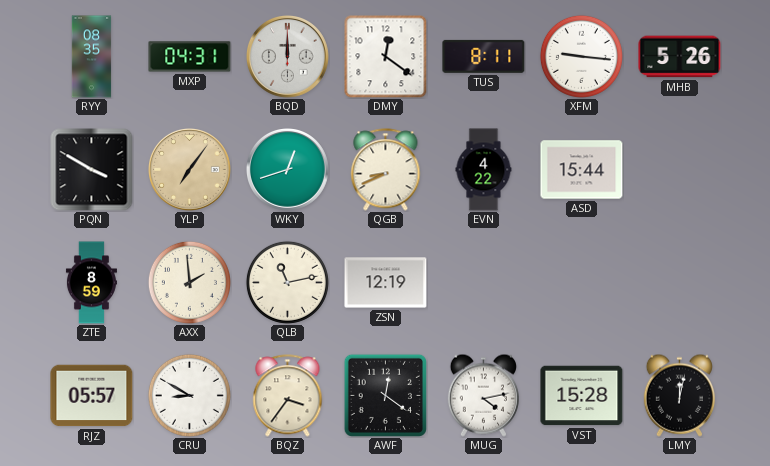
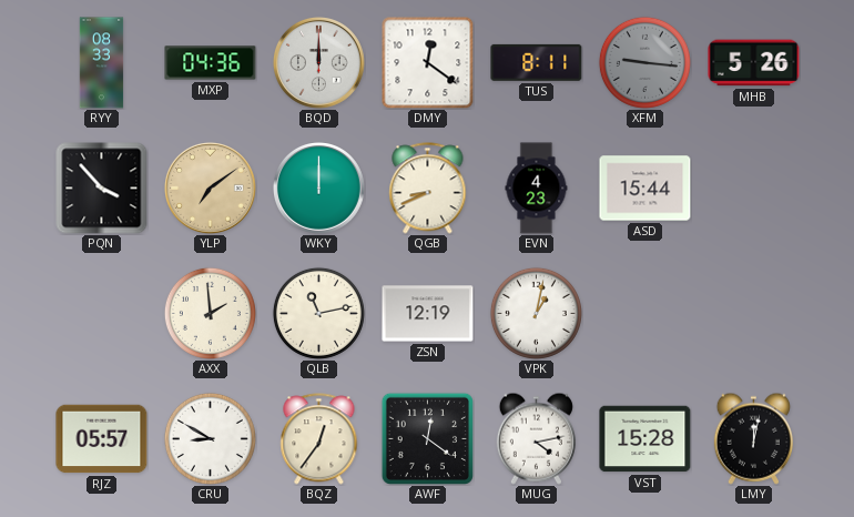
RYY: 08:35 -> 08:33
MXP: 04:31 -> 04:36
XFM dial: white -> grey
PQN: 3:50 -> 3:53
YLP: 7:06 -> 7:09
WKY: 12:42 -> 12:00
EVN: 4:22 -> 4:23
ZTE: 8:59 -> none
VPK: none -> 1:02
BQZ: 3:36 -> 12:36
